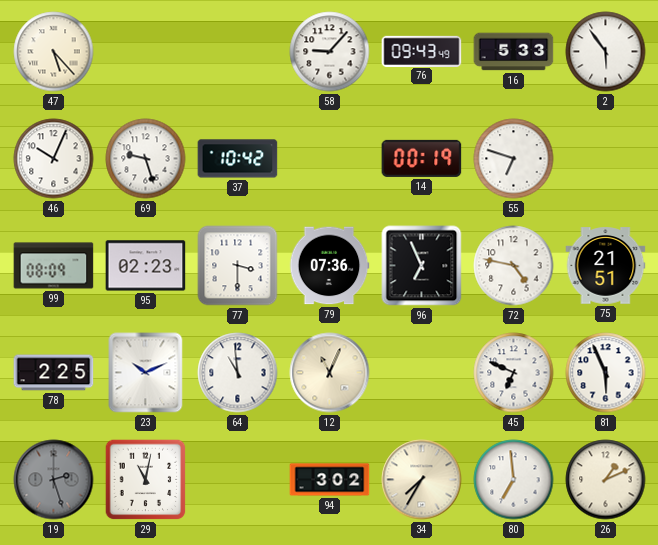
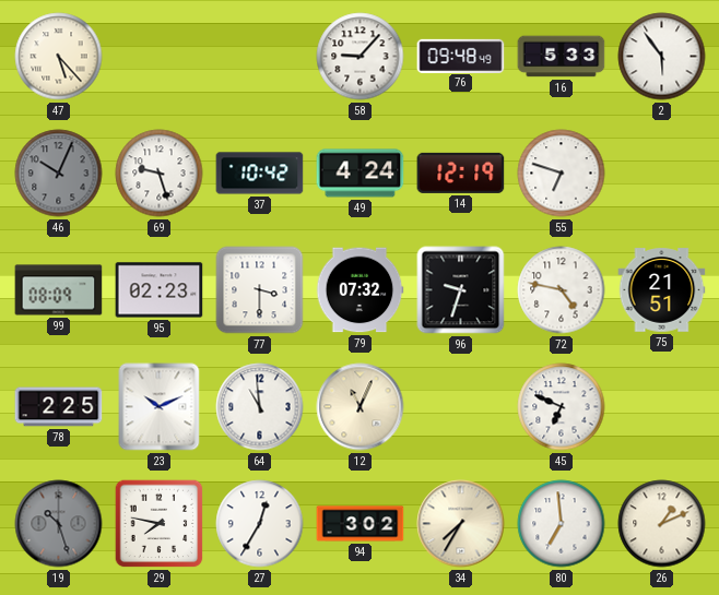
76: 09:43 -> 09:48
46 dial: white -> grey
49: none -> 4:24
14: 00:19 -> 12:19
79: 07:36 -> 07:32
96: 6:56 -> 9:33
81: 5:56 -> none
19: 2:27 -> 10:27
29: 11:02 -> 7:47
27: none -> 12:35
